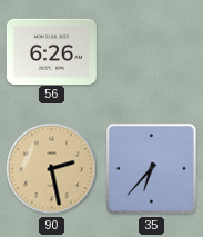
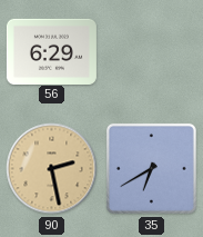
56: 6:26 -> 6:29
35: 6:37 -> 6:40
